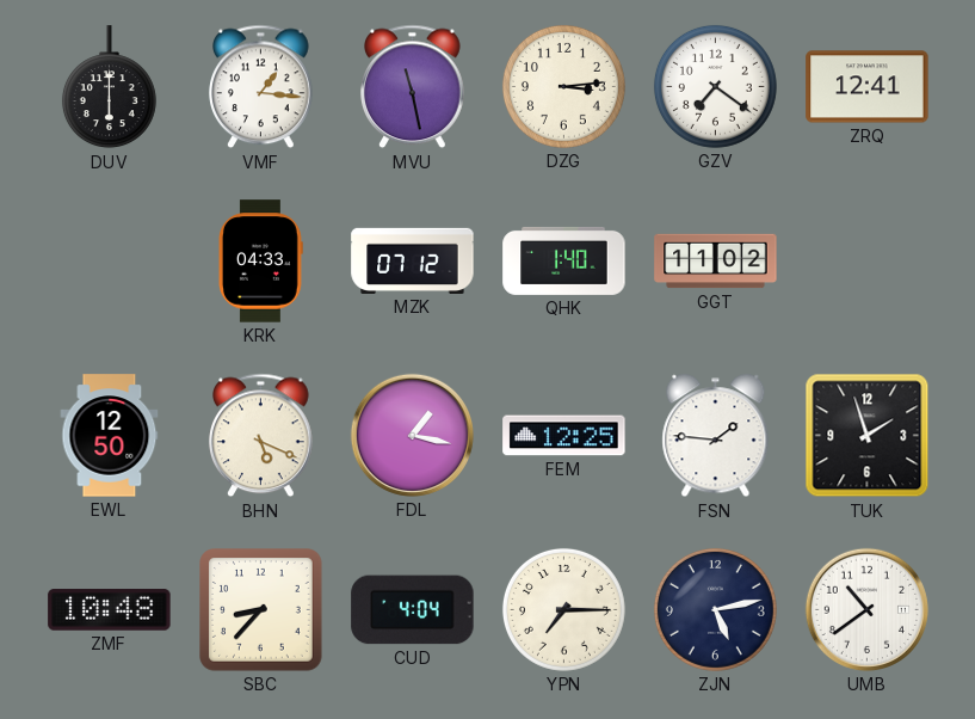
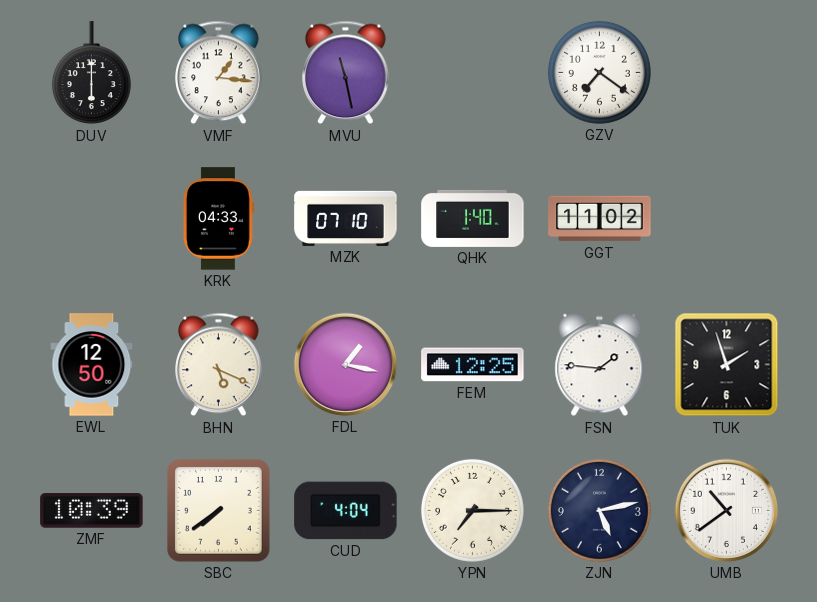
DZG: 3:14 -> none
ZRQ: 12:41 -> none
MZK: 07:12 -> 07:10
ZMF: 10:48 -> 10:39
SBC: 8:37 -> 7:39
